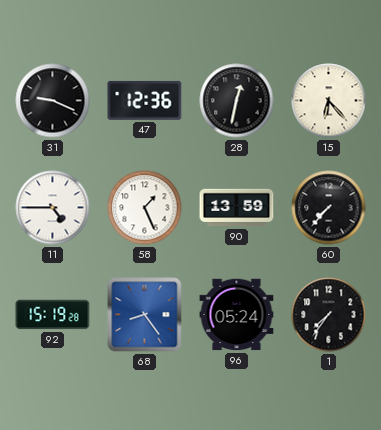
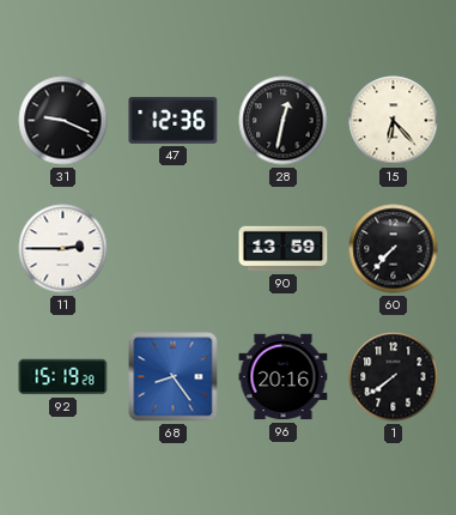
11: 4:45 -> 2:45
58: 1:26 -> none
96: 05:24 -> 20:16
1: 7:36 -> 7:39
